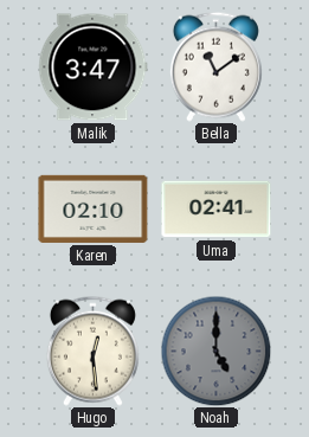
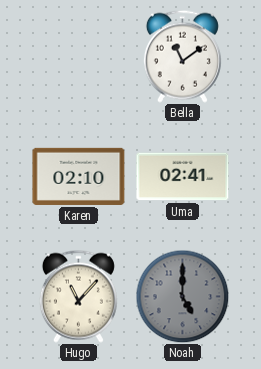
Malik: 3:47 -> none
Hugo: 12:29 -> 11:07
